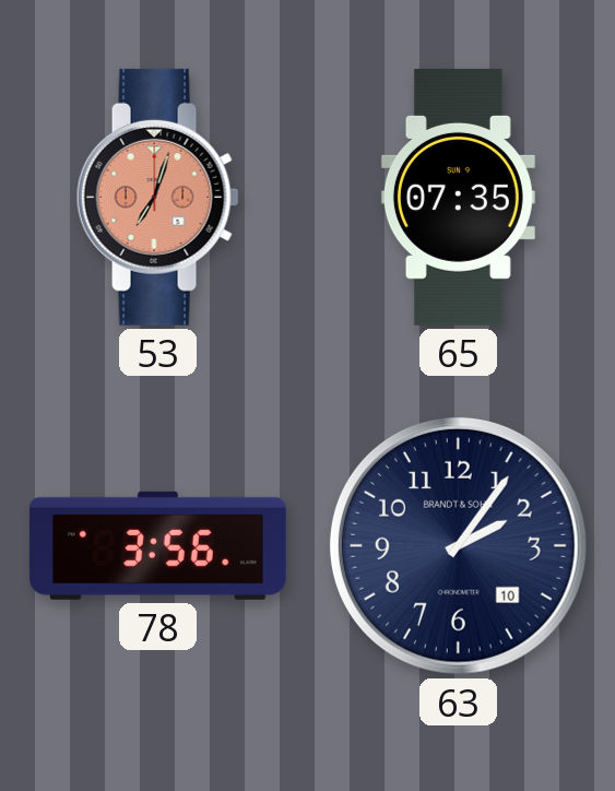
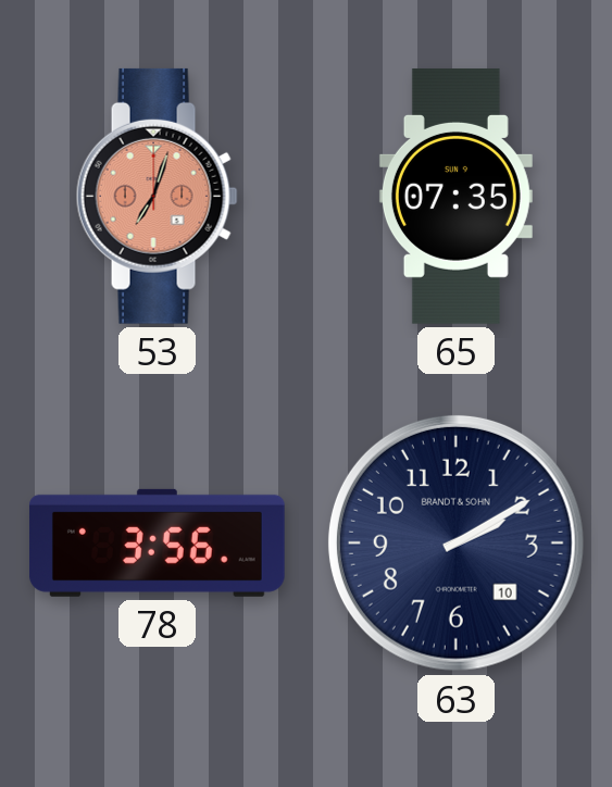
63: 2:06 -> 2:10
